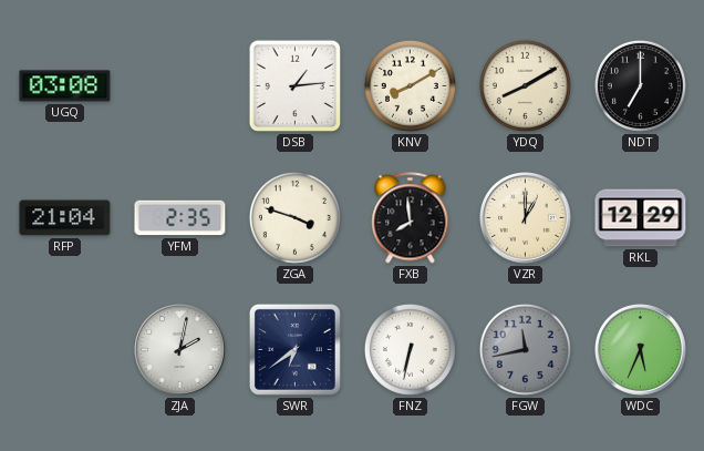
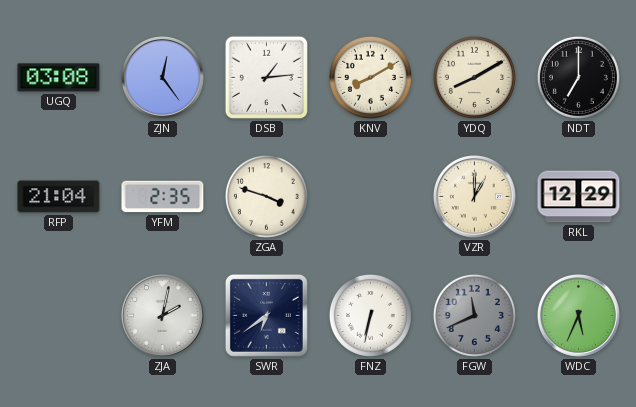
ZJN: none -> 12:24
FXB: 7:59 -> none
FGW: 11:43 -> 11:41
